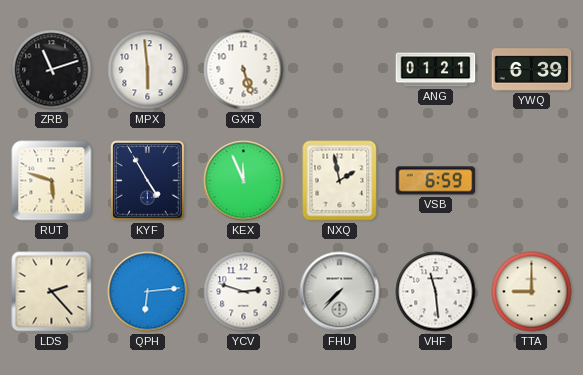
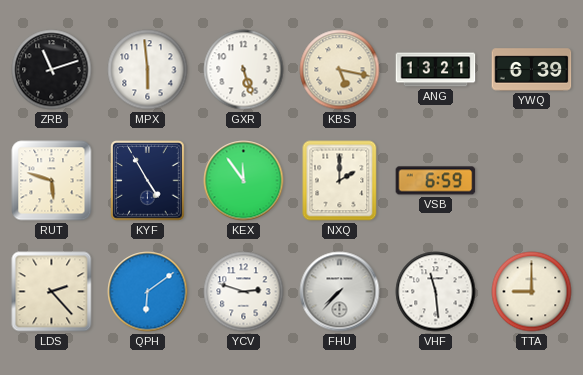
KBS: none -> 5:17
ANG: 01:21 -> 13:21
KEX: 11:56 -> 11:54
NXQ: 1:58 -> 2:00
QPH: 6:14 -> 6:09
